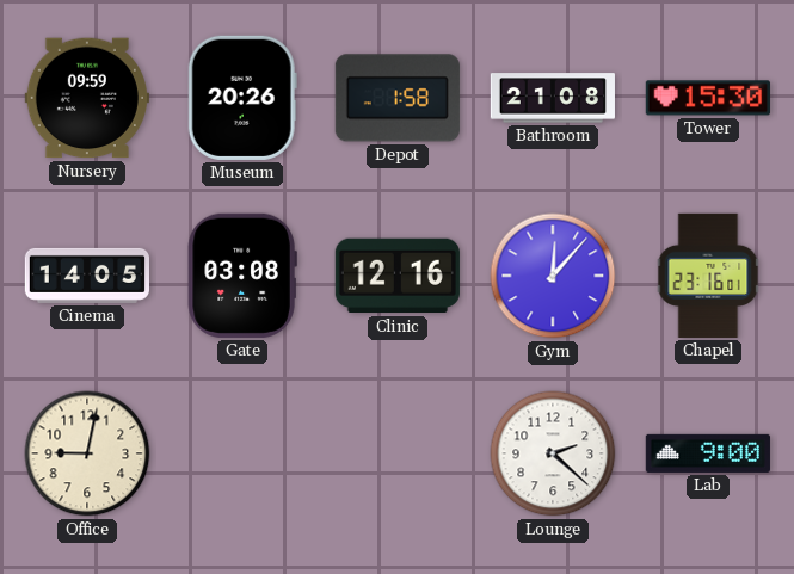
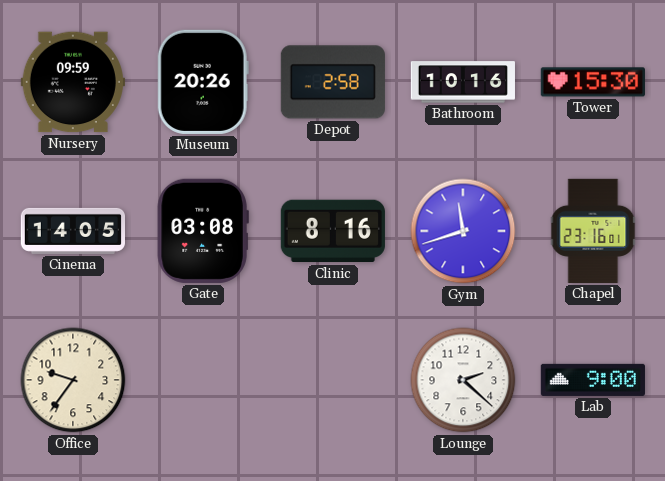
Depot: 1:58 -> 2:58
Bathroom: 21:08 -> 10:16
Clinic: 12:16 -> 8:16
Gym: 12:07 -> 11:42
Office: 9:02 -> 9:36
